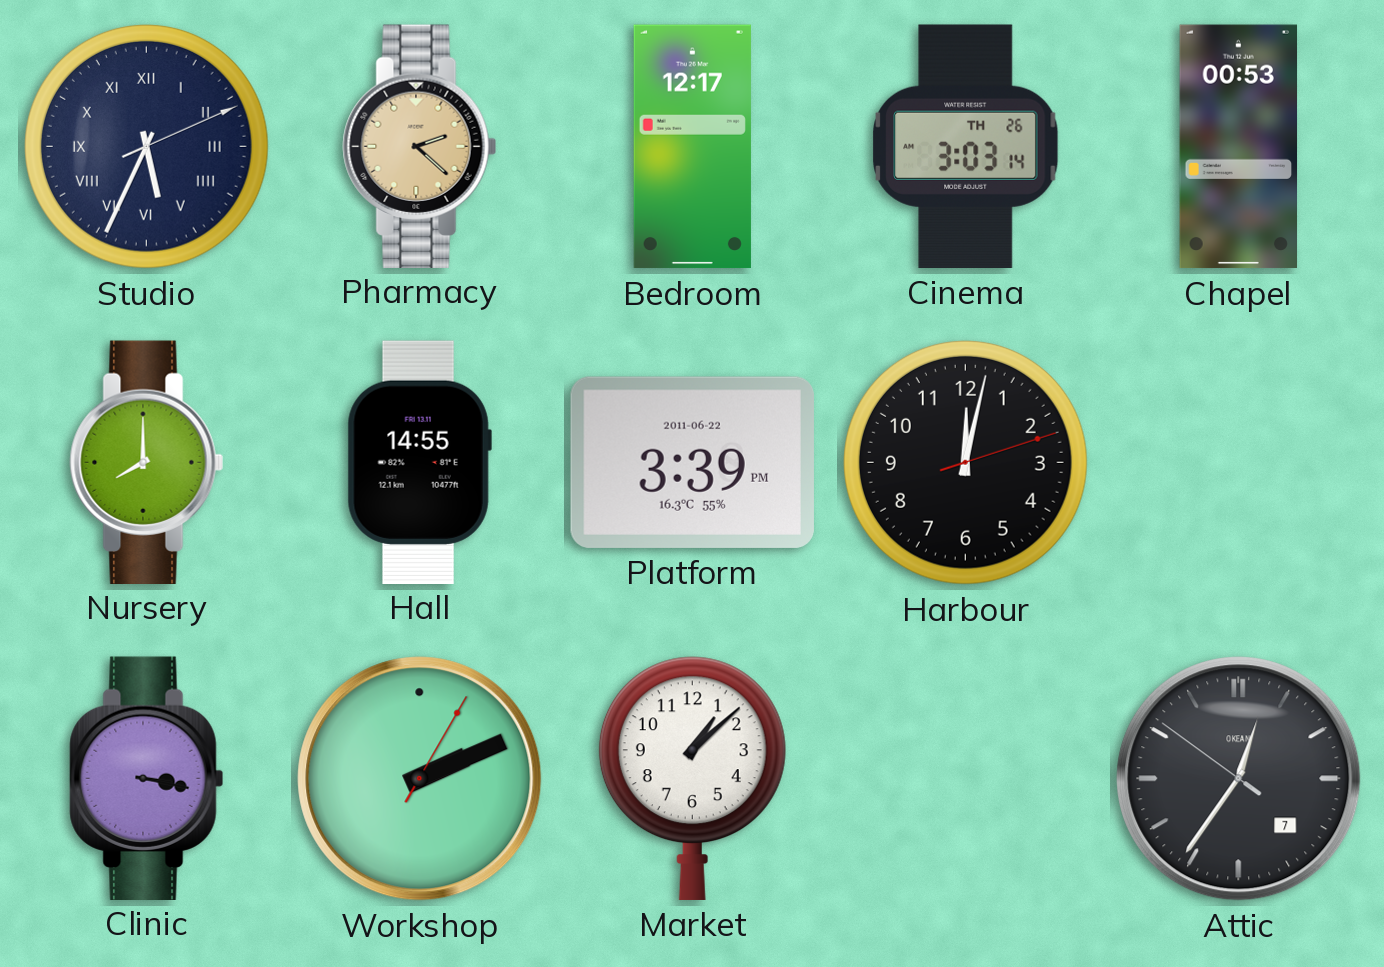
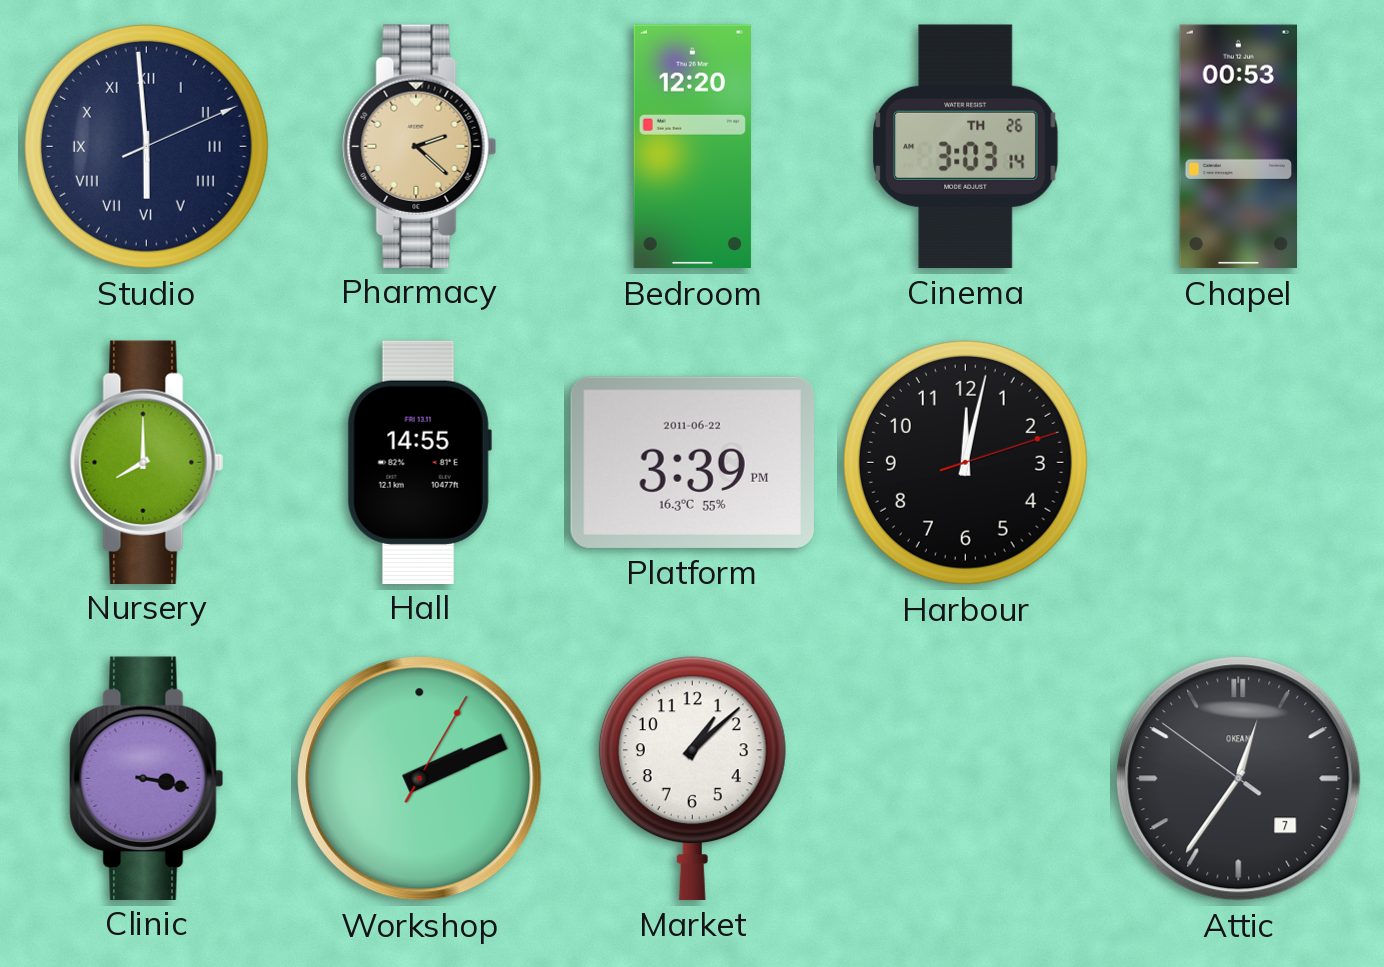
Studio: 5:34 -> 5:59
Bedroom: 12:17 -> 12:20
